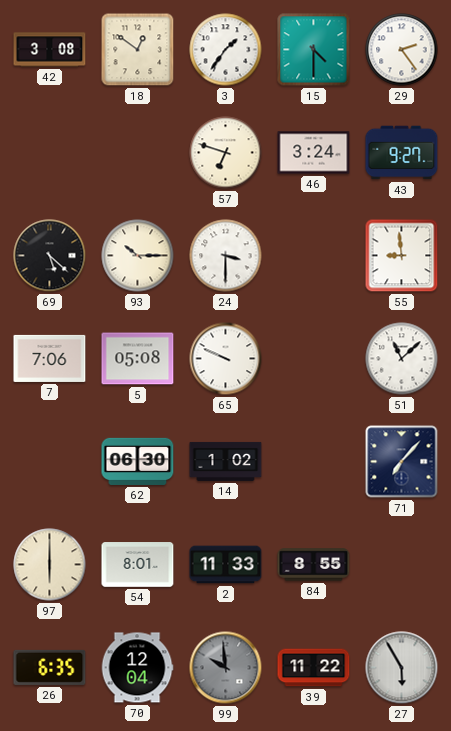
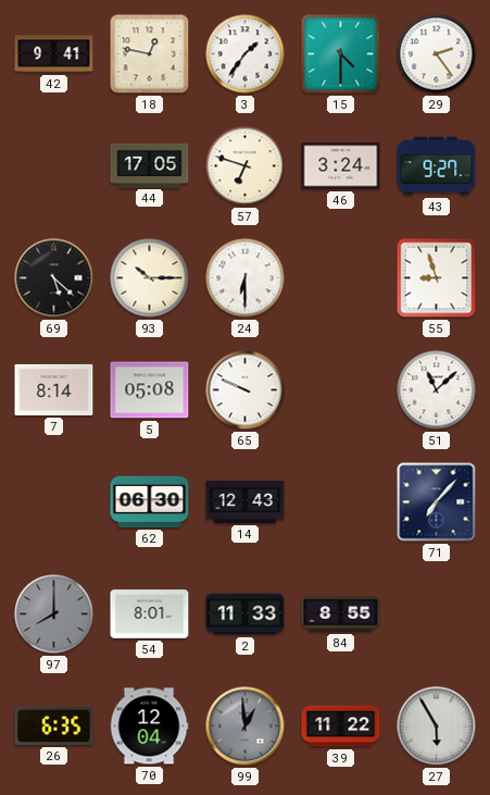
42: 3:08 -> 9:41
18: 12:51 -> 12:47
44: none -> 17:05
24: 3:30 -> 6:30
55: 8:59 -> 8:57
7: 7:06 -> 8:14
14: 1:02 -> 12:43
97: 6:00 -> 8:00
97 dial: cream -> grey
99: 9:59 -> 12:59
